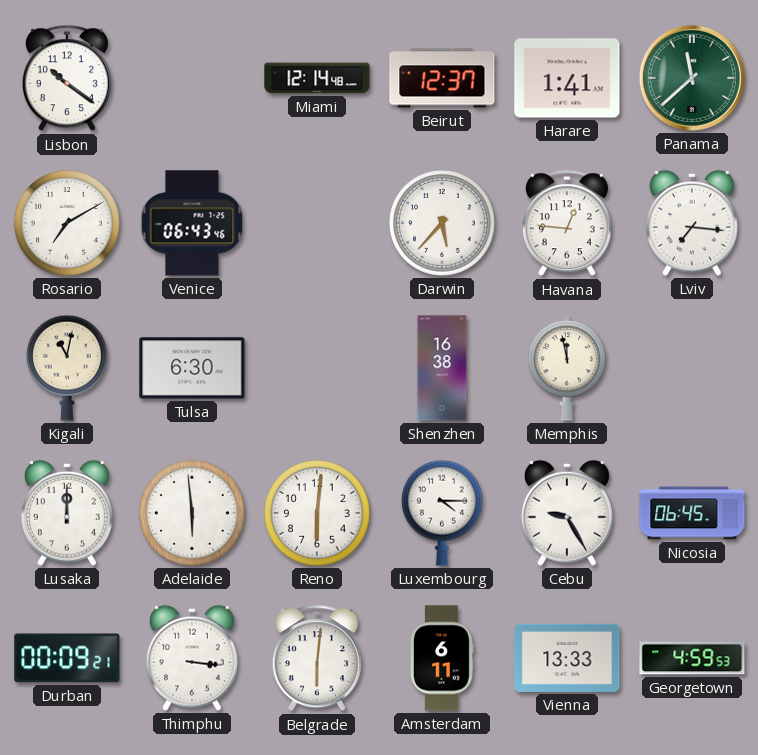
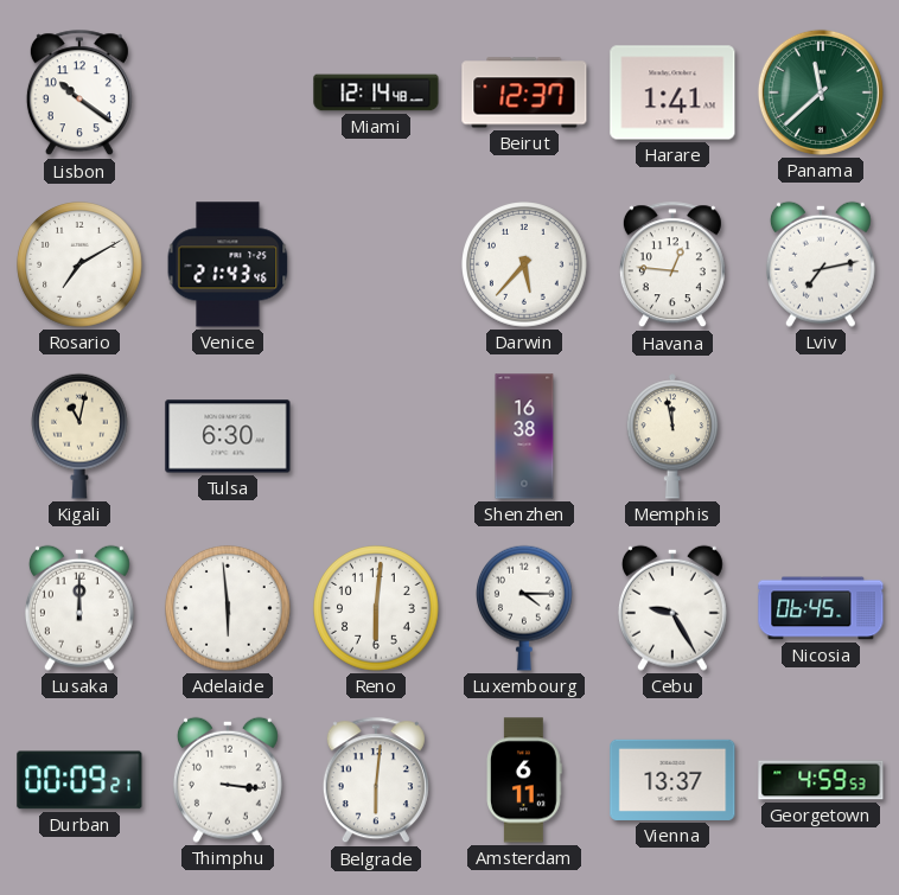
Venice: 06:43 -> 21:43
Lviv: 7:16 -> 7:13
Vienna: 13:33 -> 13:37
